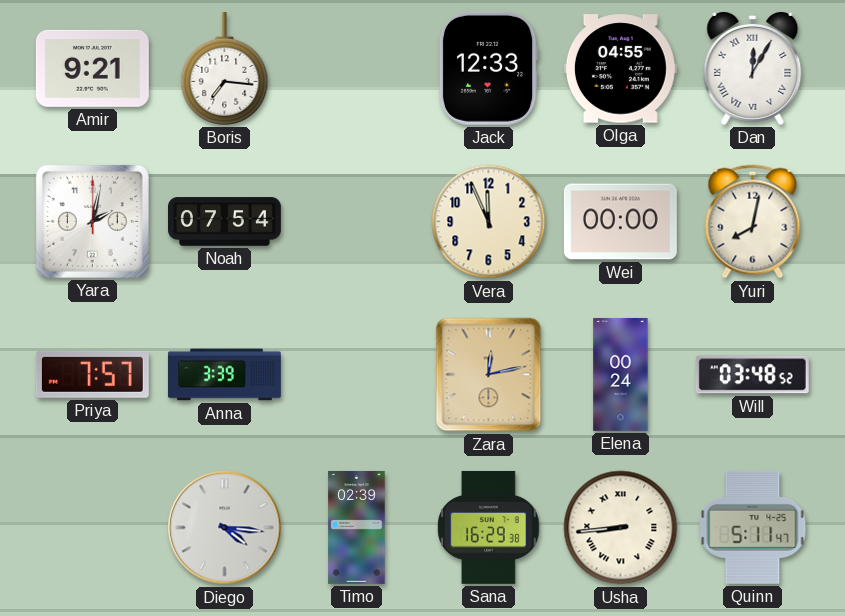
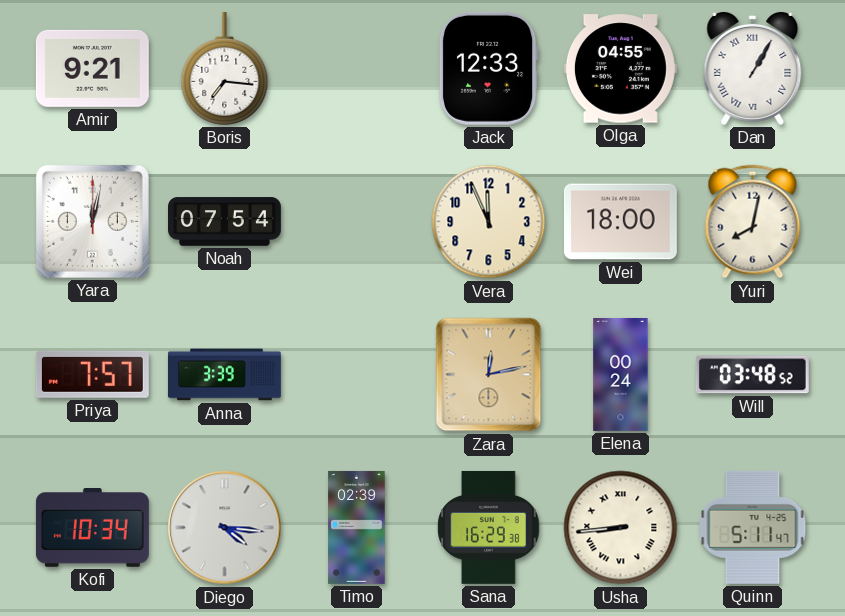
Dan: 12:05 -> 1:05
Yara: 2:02 -> 12:02
Wei: 00:00 -> 18:00
Kofi: none -> 10:34
